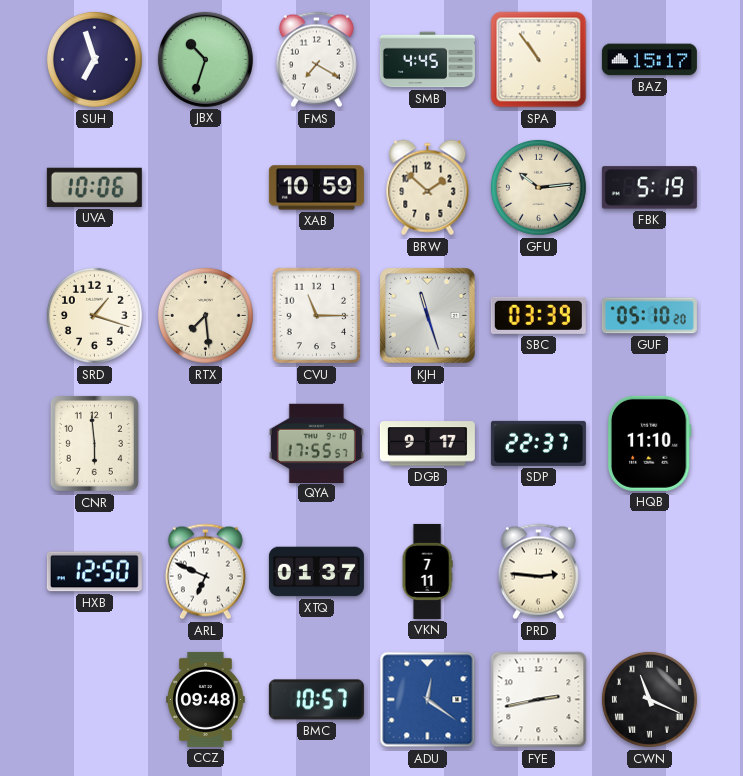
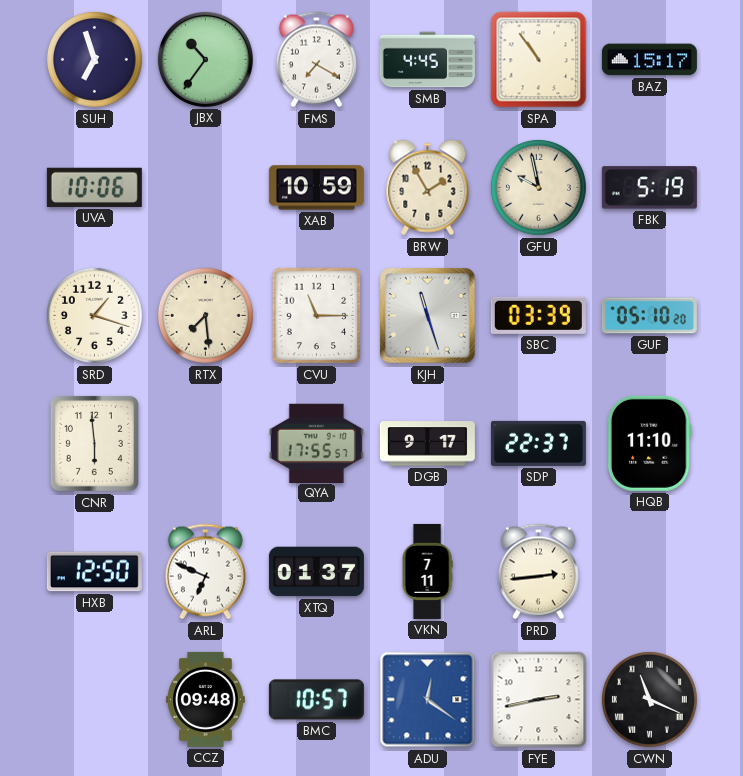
JBX: 10:33 -> 10:36
BRW: 1:52 -> 1:55
GFU: 10:14 -> 9:58
PRD: 2:46 -> 2:44
